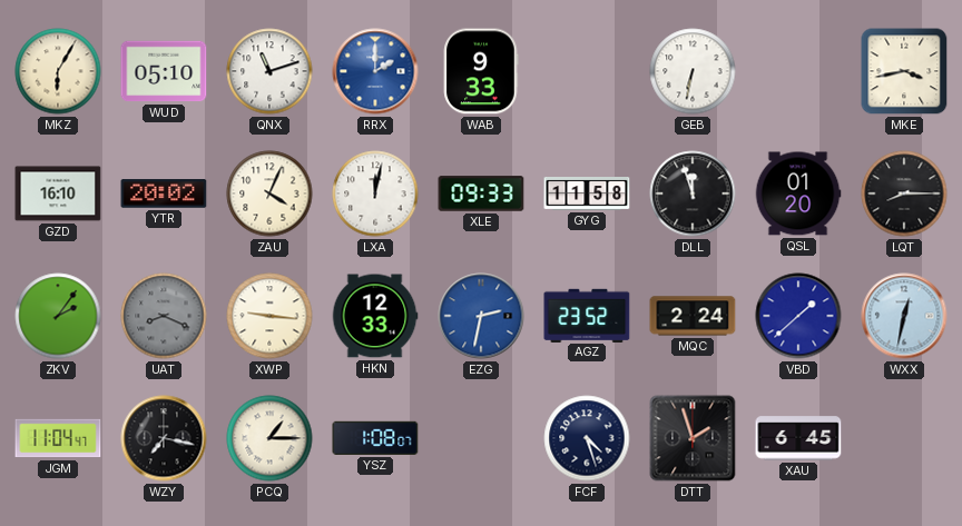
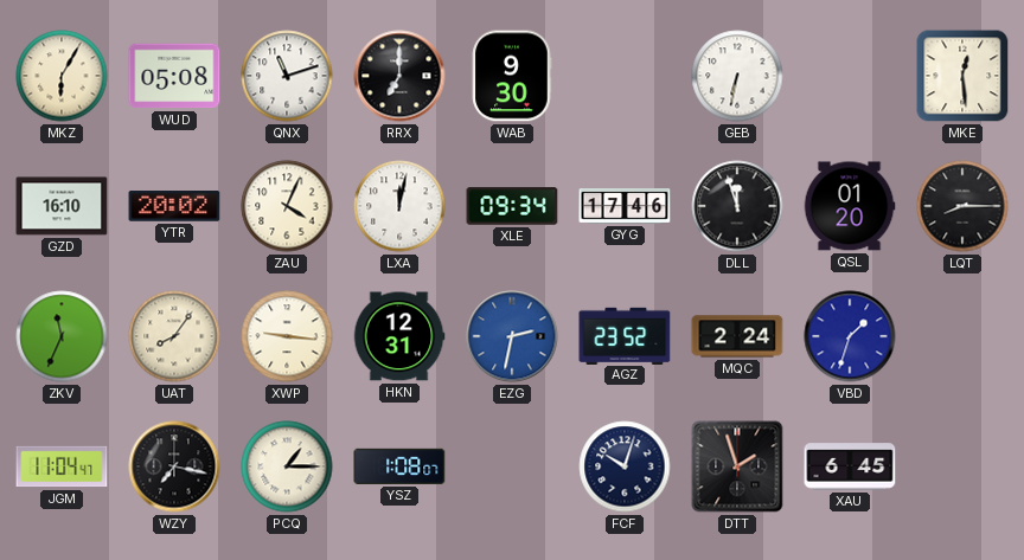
WUD: 05:10 -> 05:08
RRX: 2:00 -> 7:00
RRX dial: blue -> black
WAB: 9:33 -> 9:30
MKE: 3:43 -> 12:29
XLE: 09:33 -> 09:34
GYG: 11:58 -> 17:46
ZKV: 2:06 -> 11:34
UAT: 8:19 -> 8:06
UAT dial: grey -> cream
HKN: 12:33 -> 12:31
VBD: 1:38 -> 1:33
WXX: 12:32 -> none
FCF: 4:27 -> 10:03
